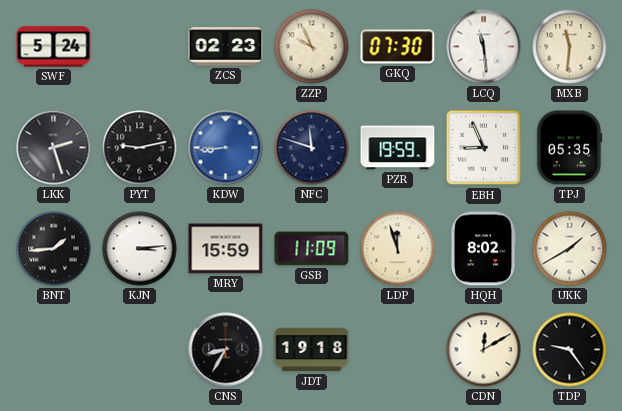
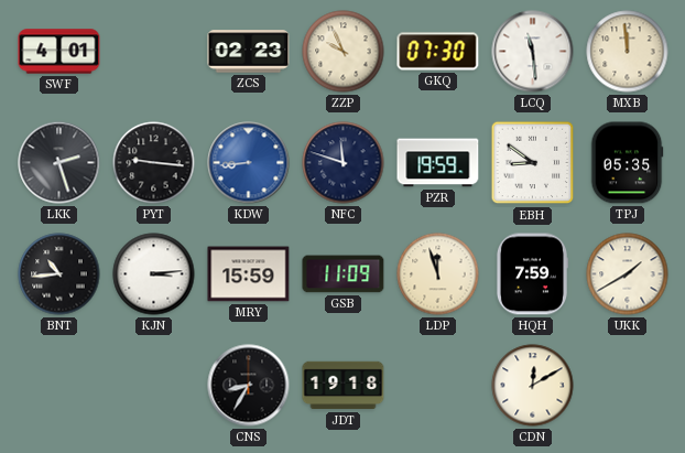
SWF: 5:24 -> 4:01
MXB: 11:31 -> 11:59
PYT: 9:13 -> 9:16
EBH: 8:56 -> 8:51
BNT: 1:44 -> 10:44
HQH: 8:02 -> 7:59
TDP: 9:24 -> none
